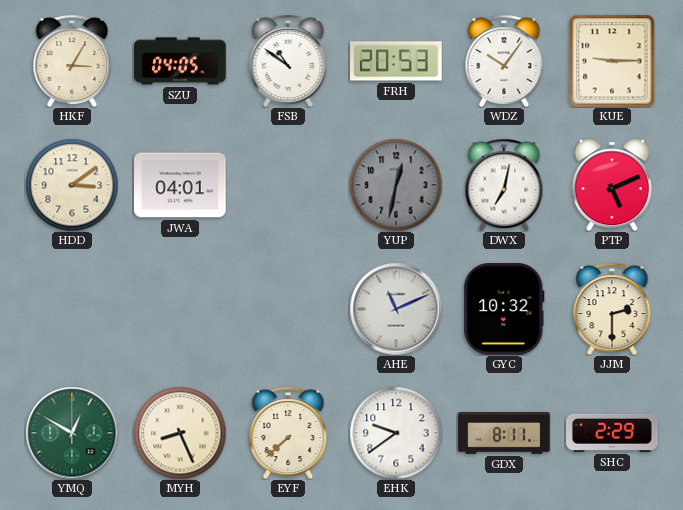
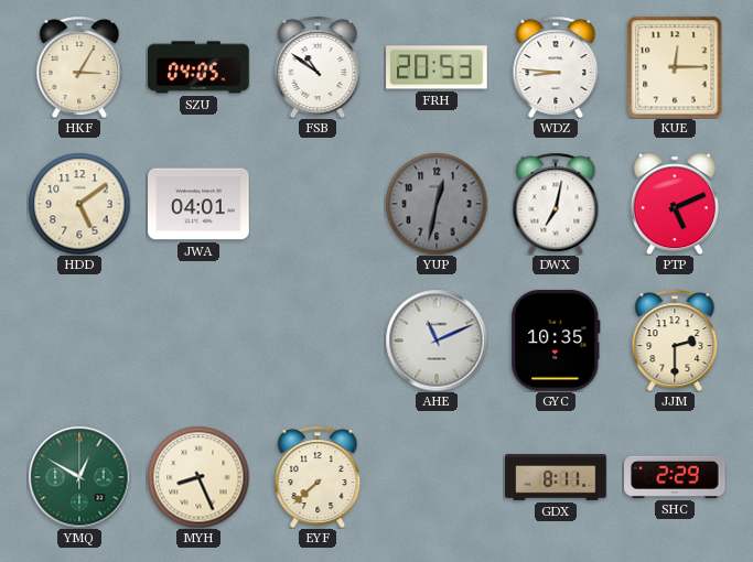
WDZ: 10:06 -> 8:46
KUE: 9:15 -> 12:15
HDD: 3:09 -> 5:09
GYC: 10:32 -> 10:35
EHK: 9:39 -> none
